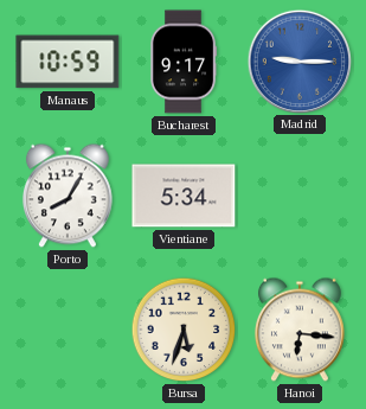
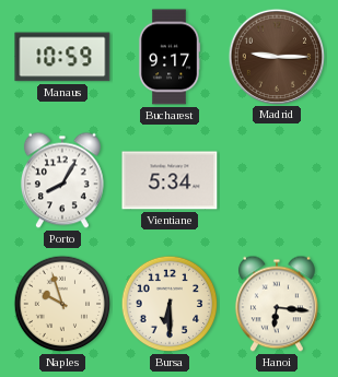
Madrid dial: blue -> brown
Naples: none -> 9:57
Bursa: 5:33 -> 6:30
